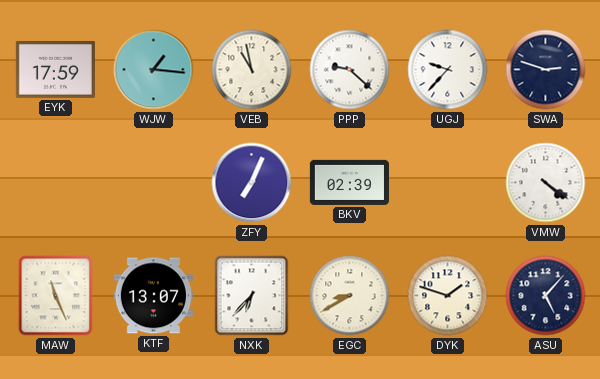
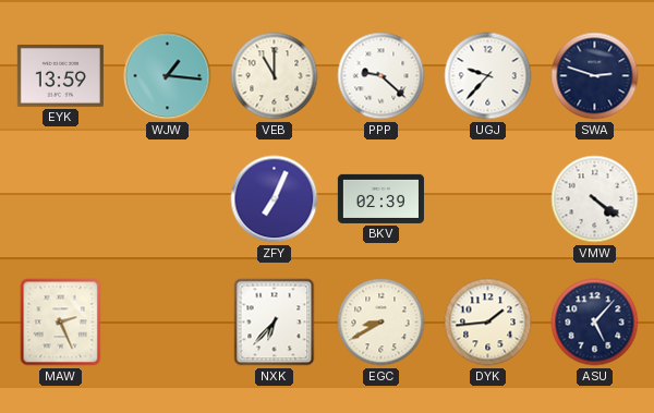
EYK: 17:59 -> 13:59
VEB: 10:58 -> 11:00
MAW: 11:26 -> 2:26
KTF: 13:07 -> none
DYK: 1:48 -> 1:44
